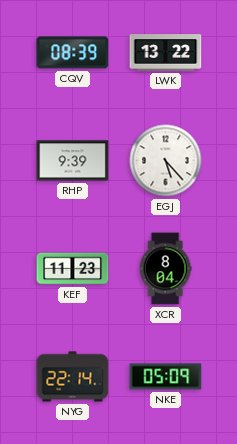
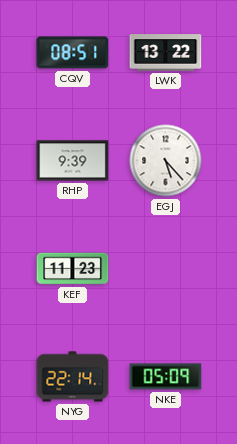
CQV: 08:39 -> 08:51
XCR: 8:04 -> none
